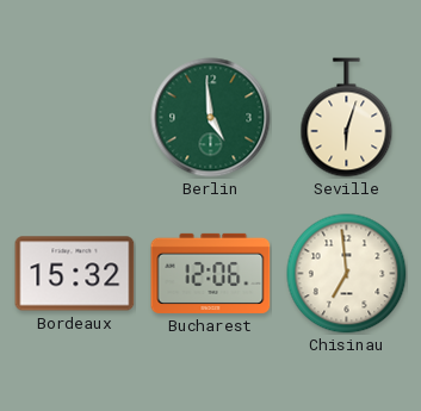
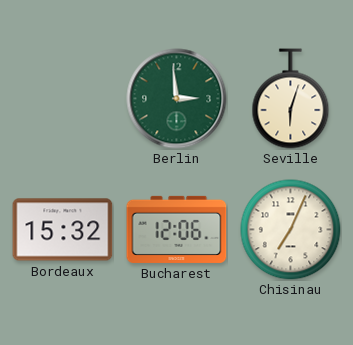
Berlin: 4:59 -> 2:59
Chisinau: 6:59 -> 7:04
